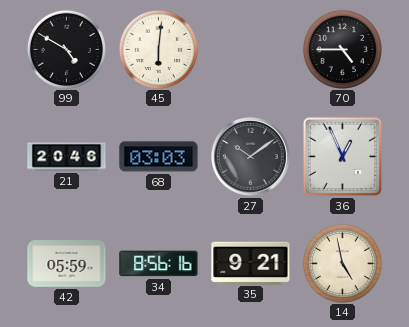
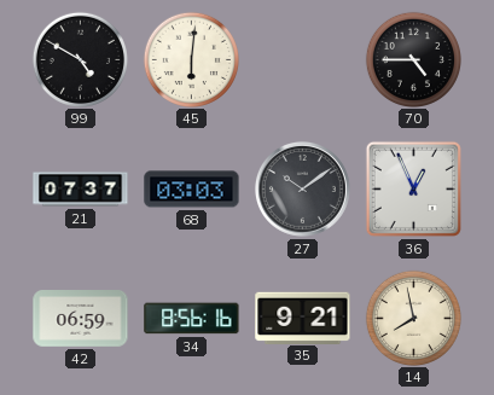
21: 20:46 -> 07:37
42: 05:59 -> 06:59
14: 4:58 -> 7:58
